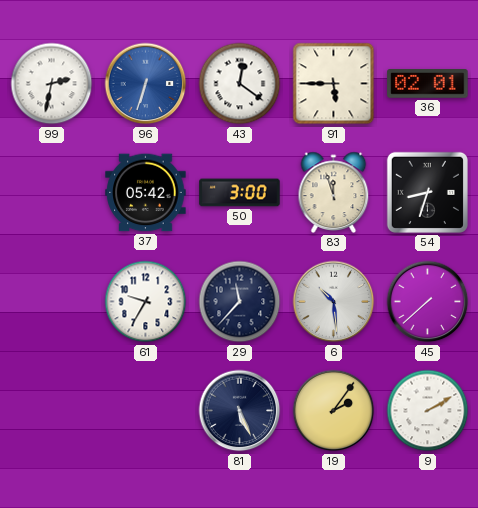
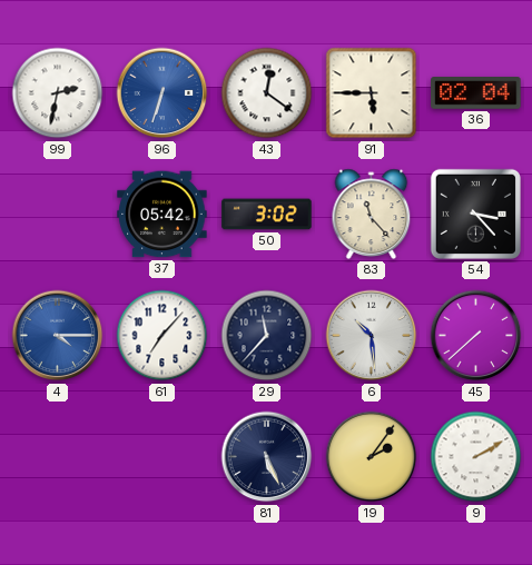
36: 02:01 -> 02:04
50: 3:00 -> 3:02
83: 11:57 -> 11:23
54: 8:33 -> 3:23
4: none -> 4:15
61: 9:35 -> 7:07
